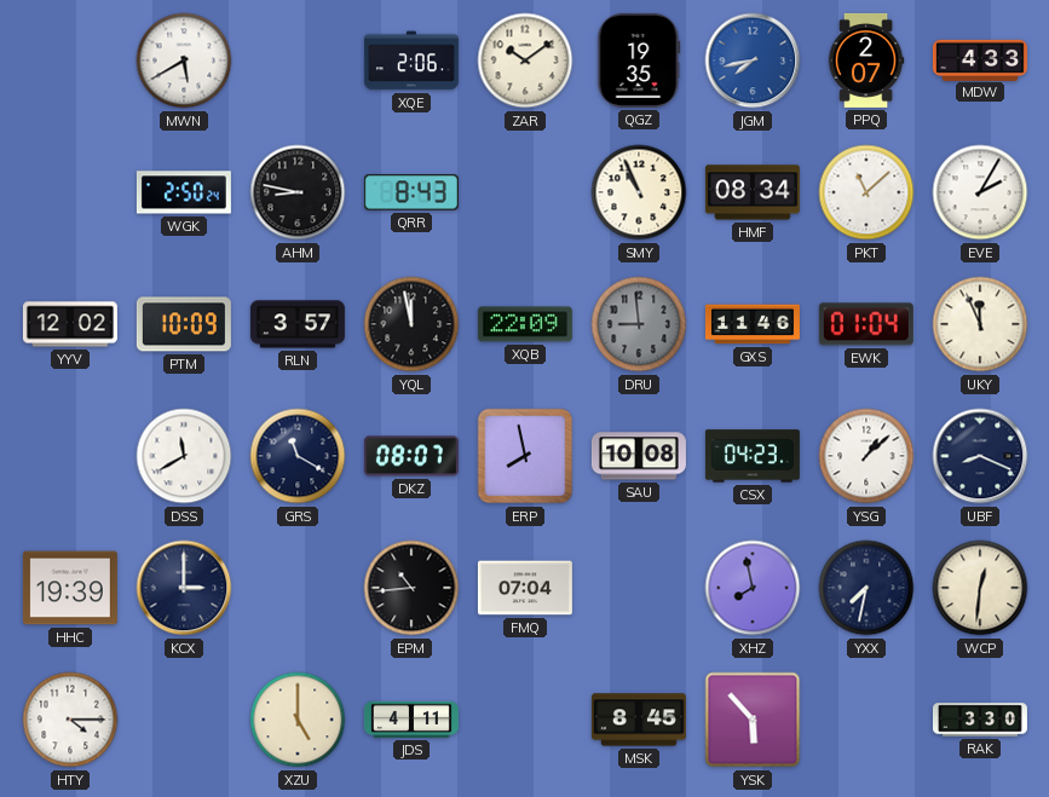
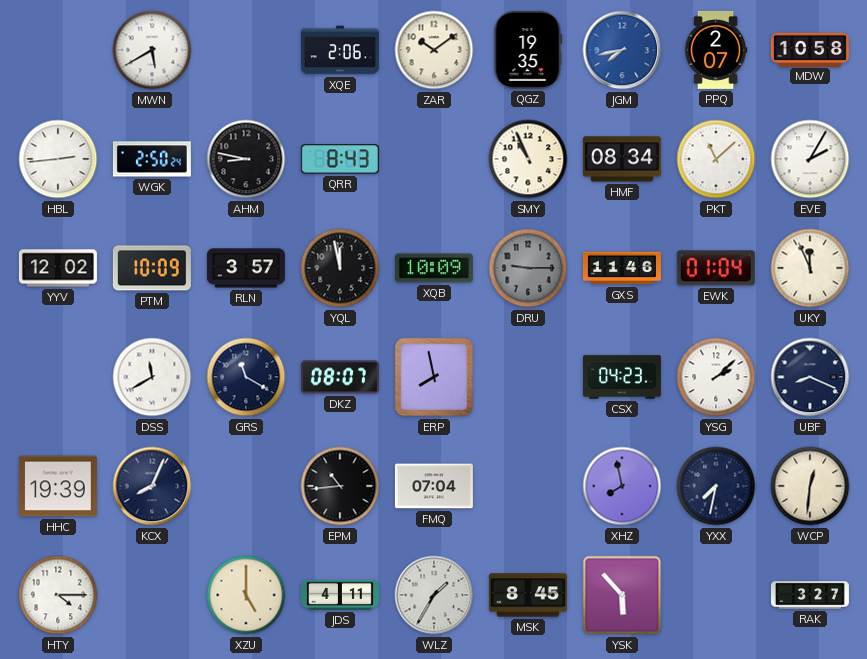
MDW: 4:33 -> 10:58
HBL: none -> 2:44
XQB: 22:09 -> 10:09
DRU: 8:59 -> 9:15
SAU: 10:08 -> none
YSG: 1:08 -> 2:08
KCX: 3:00 -> 8:04
WLZ: none -> 1:35
RAK: 3:30 -> 3:27
